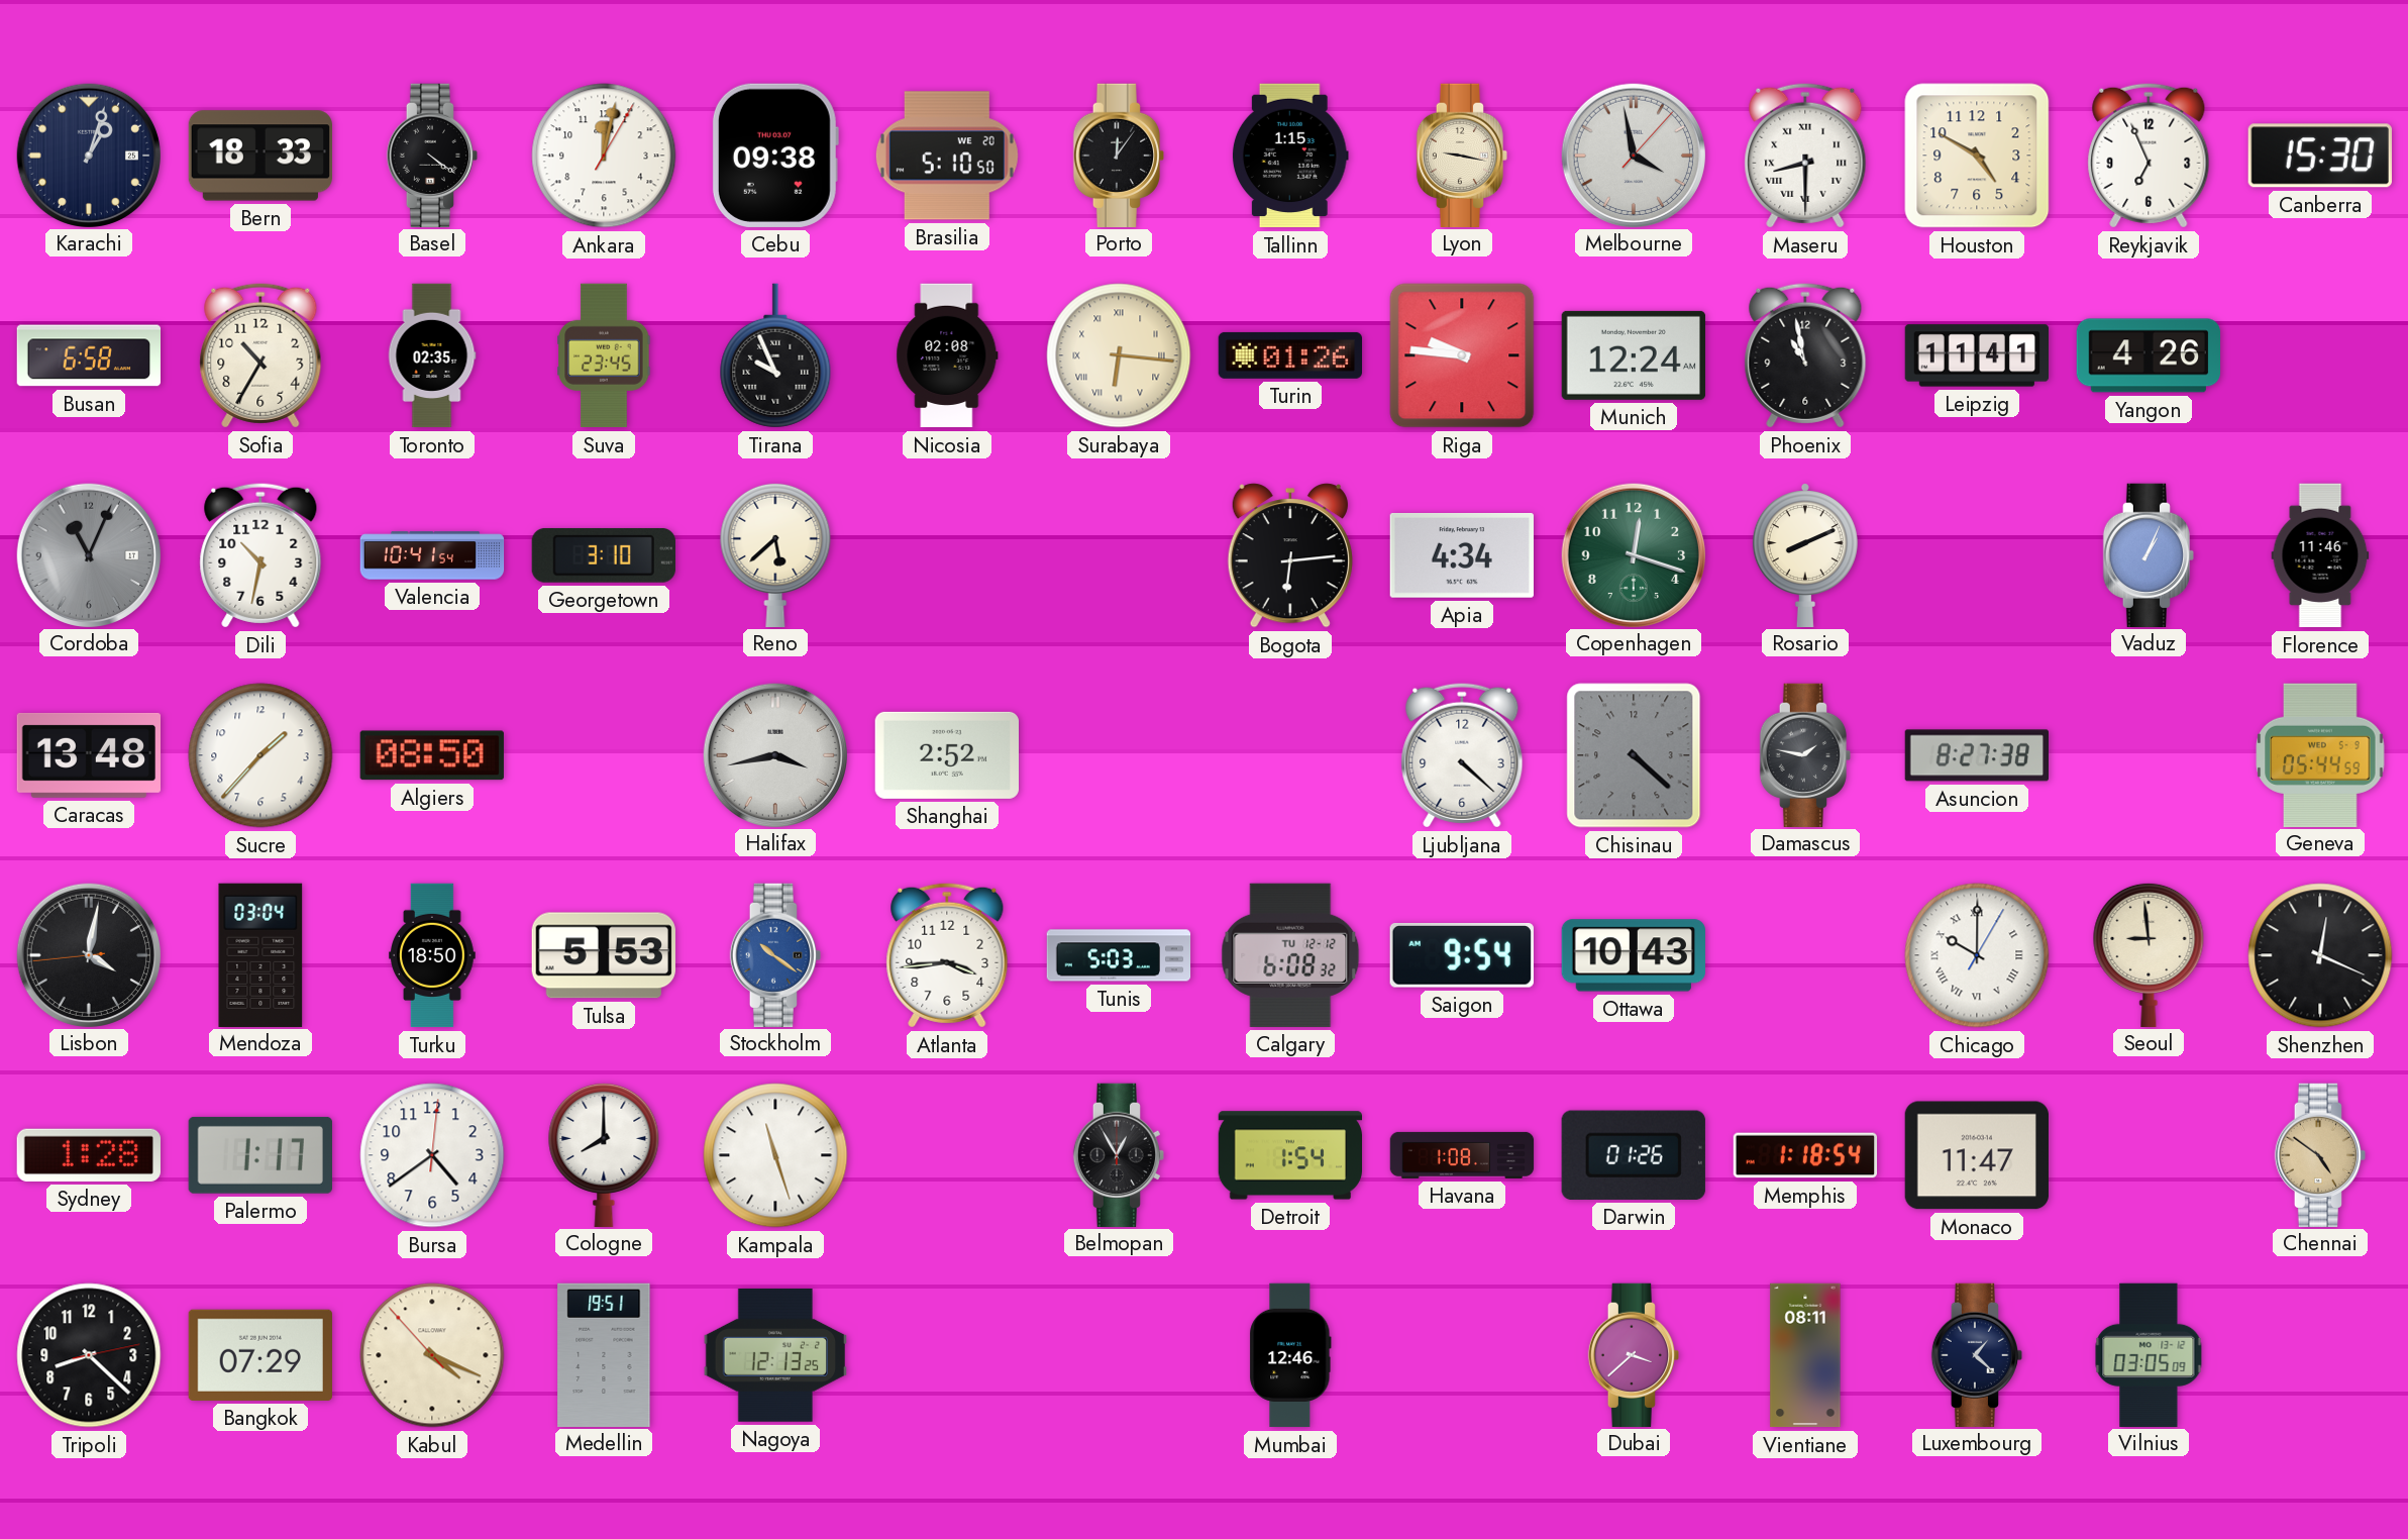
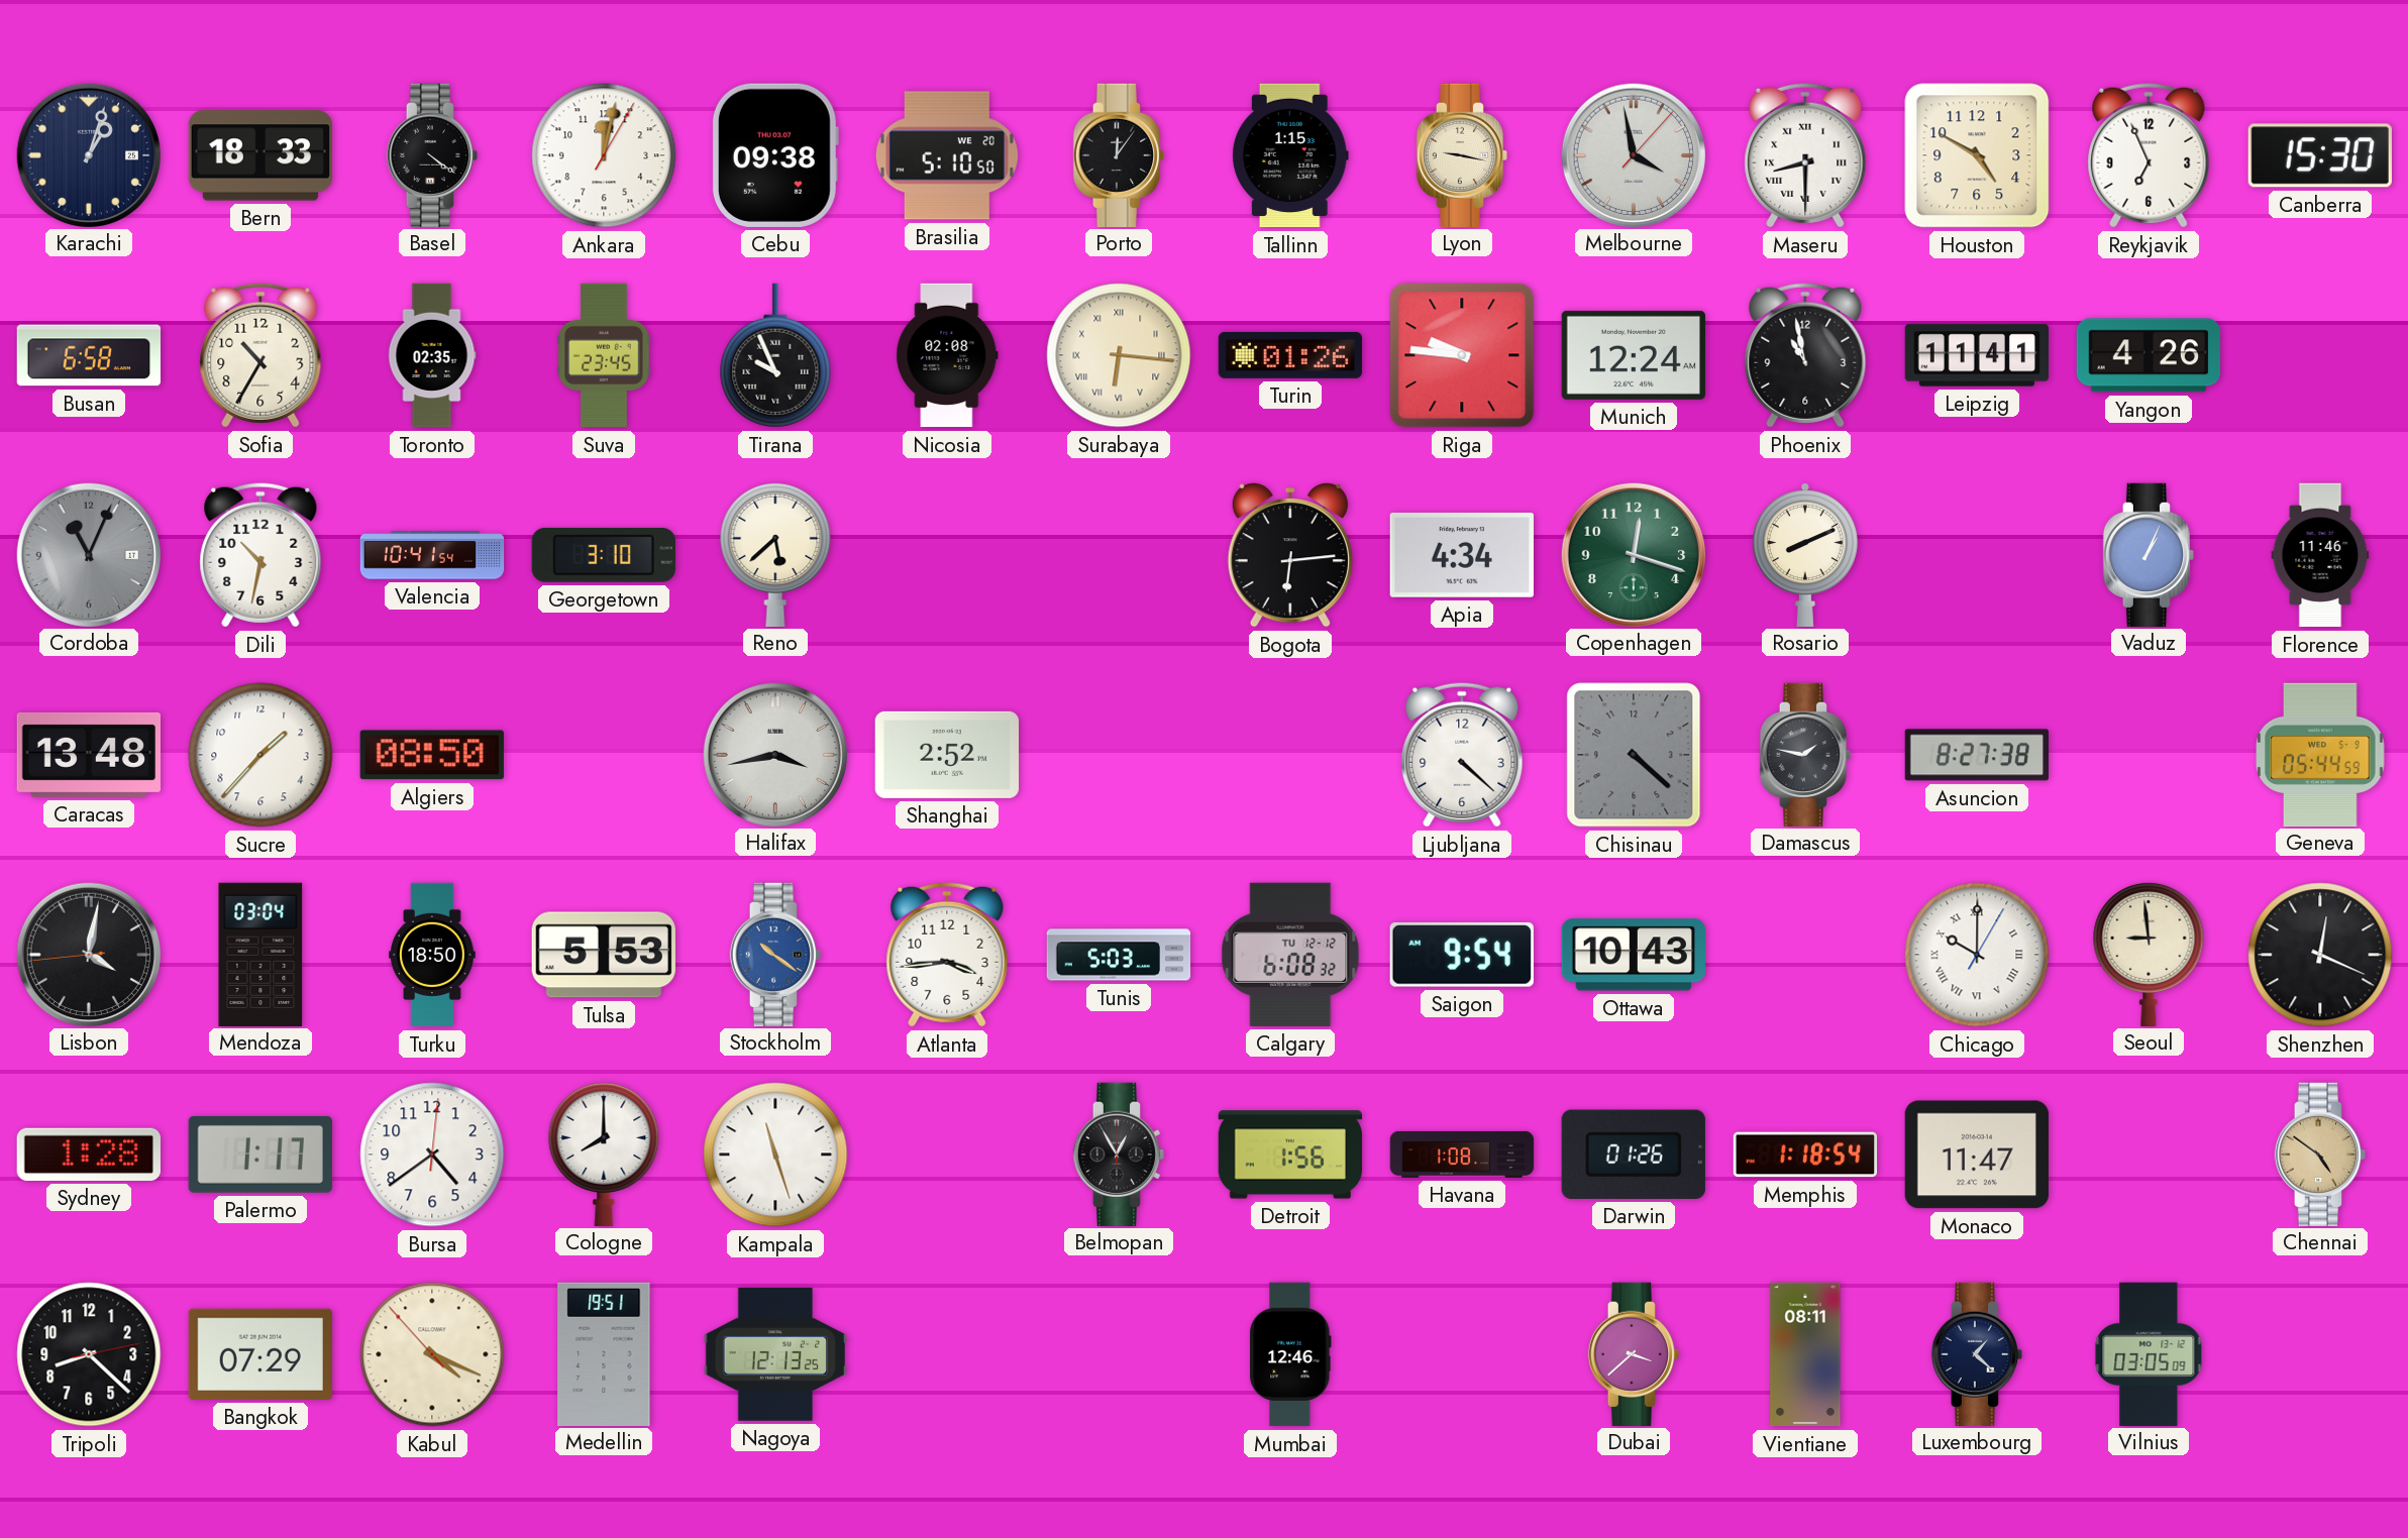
Detroit: 1:54 -> 1:56
